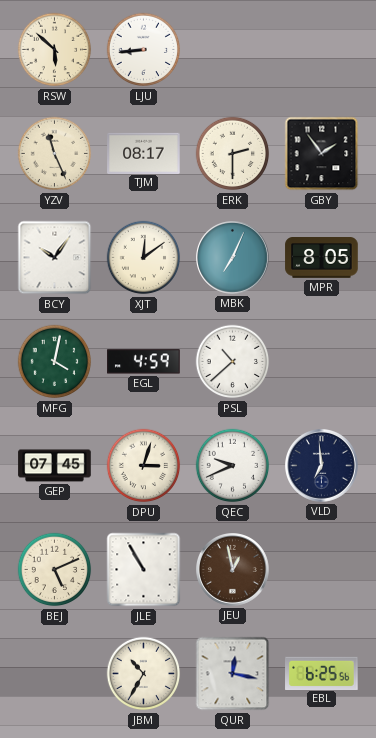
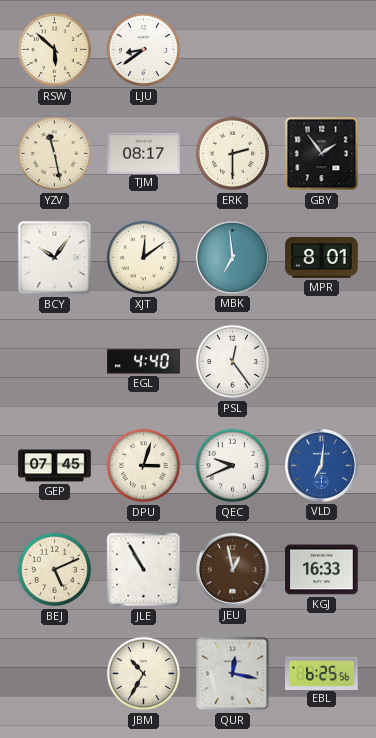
LJU: 8:44 -> 8:39
YZV: 11:26 -> 11:28
MBK: 7:04 -> 6:59
MPR: 8:05 -> 8:01
MFG: 4:02 -> none
EGL: 4:59 -> 4:40
PSL: 10:38 -> 12:24
VLD: 6:59 -> 7:01
VLD dial: navy -> blue
KGJ: none -> 16:33
